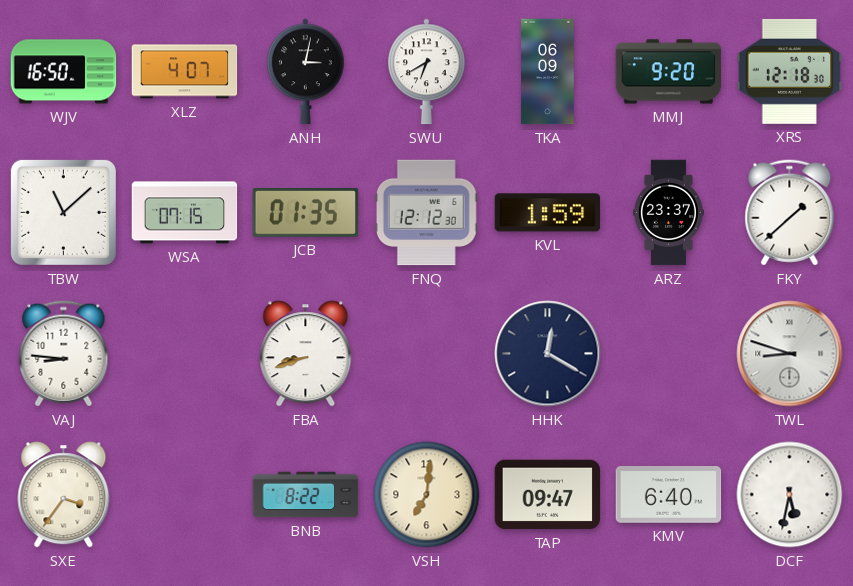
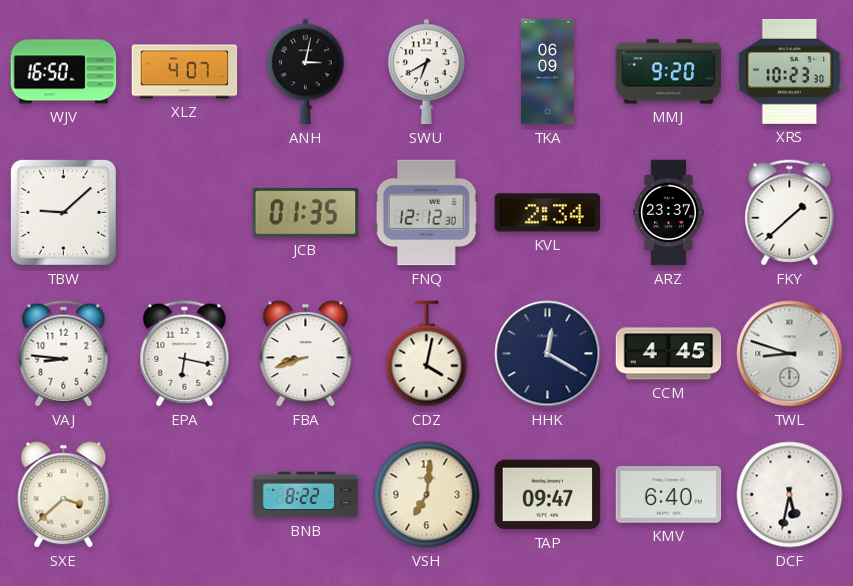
XRS: 12:18 -> 10:23
TBW: 11:08 -> 9:08
WSA: 07:15 -> none
KVL: 1:59 -> 2:34
EPA: none -> 6:17
CDZ: none -> 4:02
CCM: none -> 4:45
SXE: 3:36 -> 3:38
